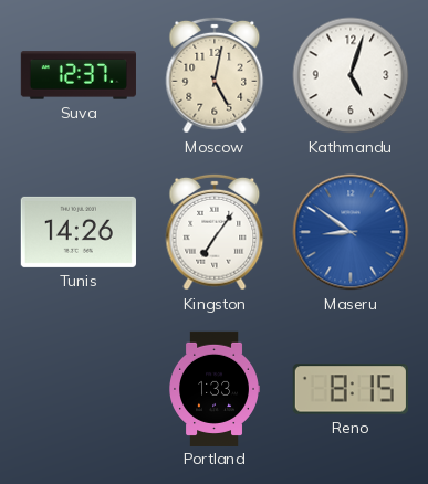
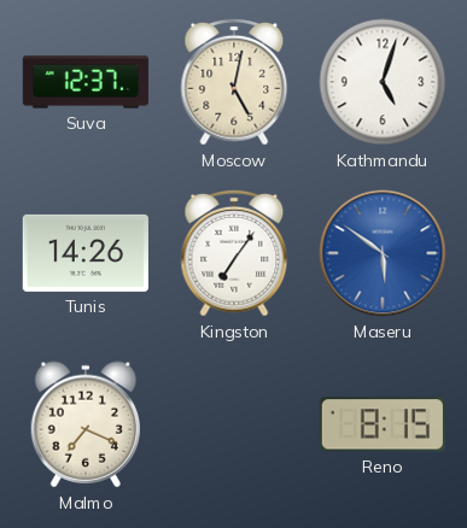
Maseru: 8:51 -> 5:51
Malmo: none -> 7:19
Portland: 1:33 -> none
